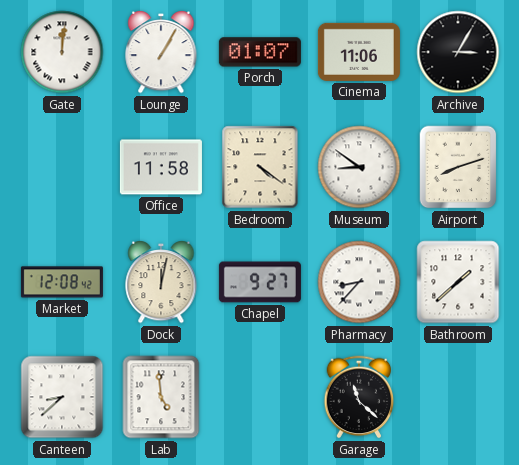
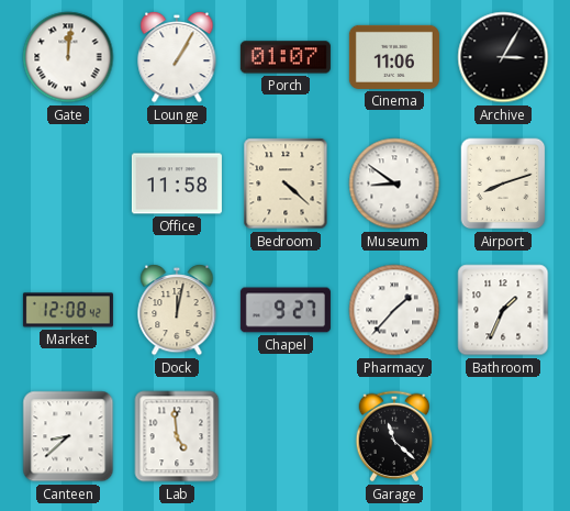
Bedroom: 4:21 -> 4:22
Pharmacy: 8:37 -> 1:37
Bathroom: 1:38 -> 1:34
